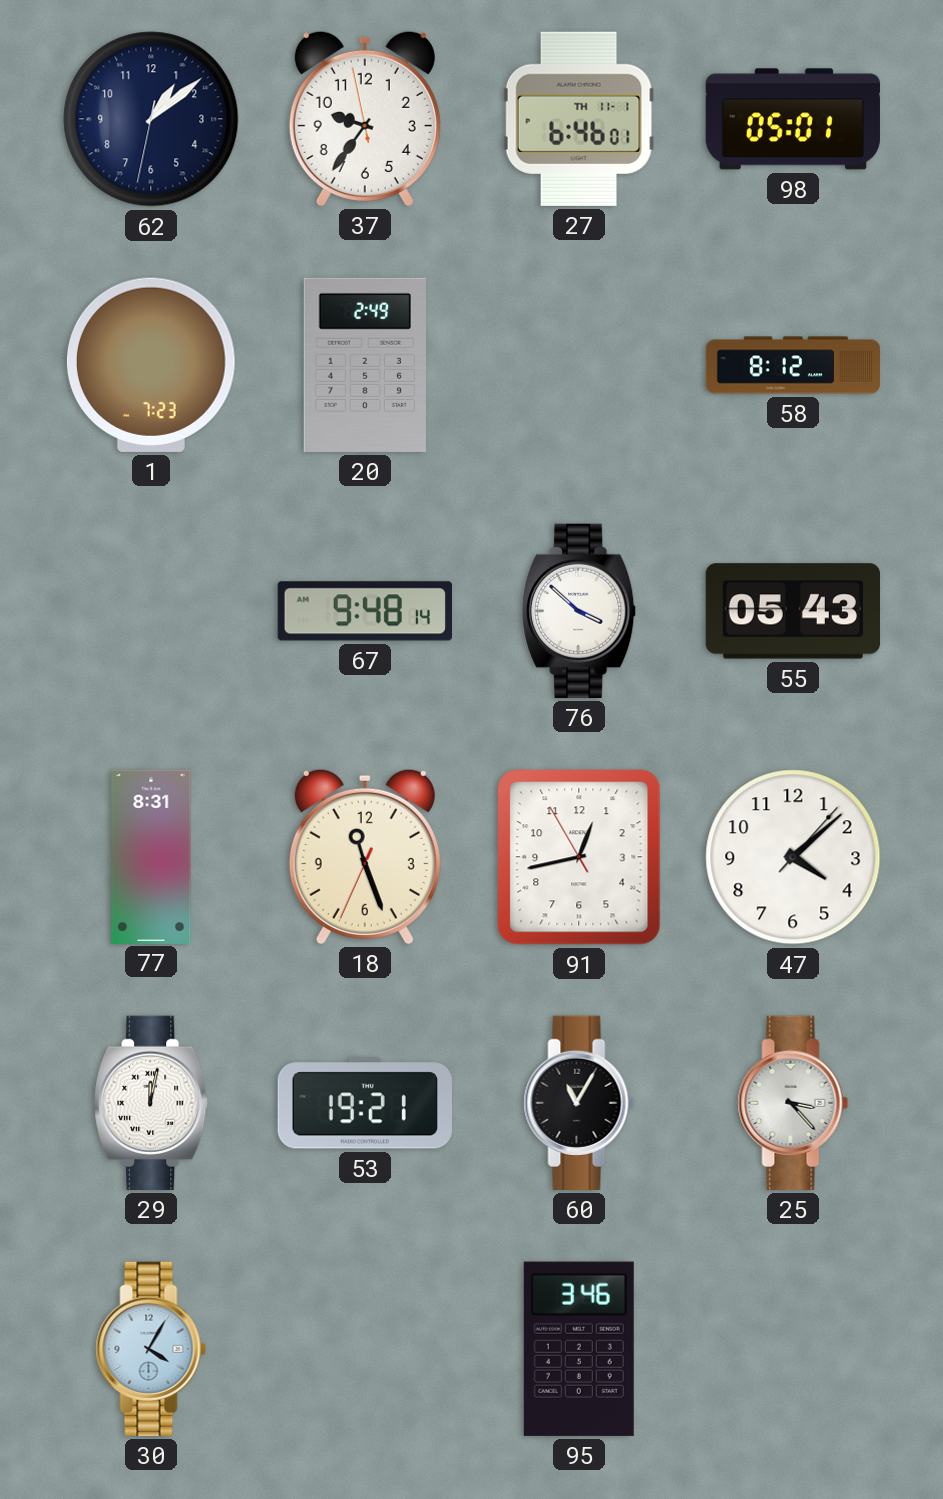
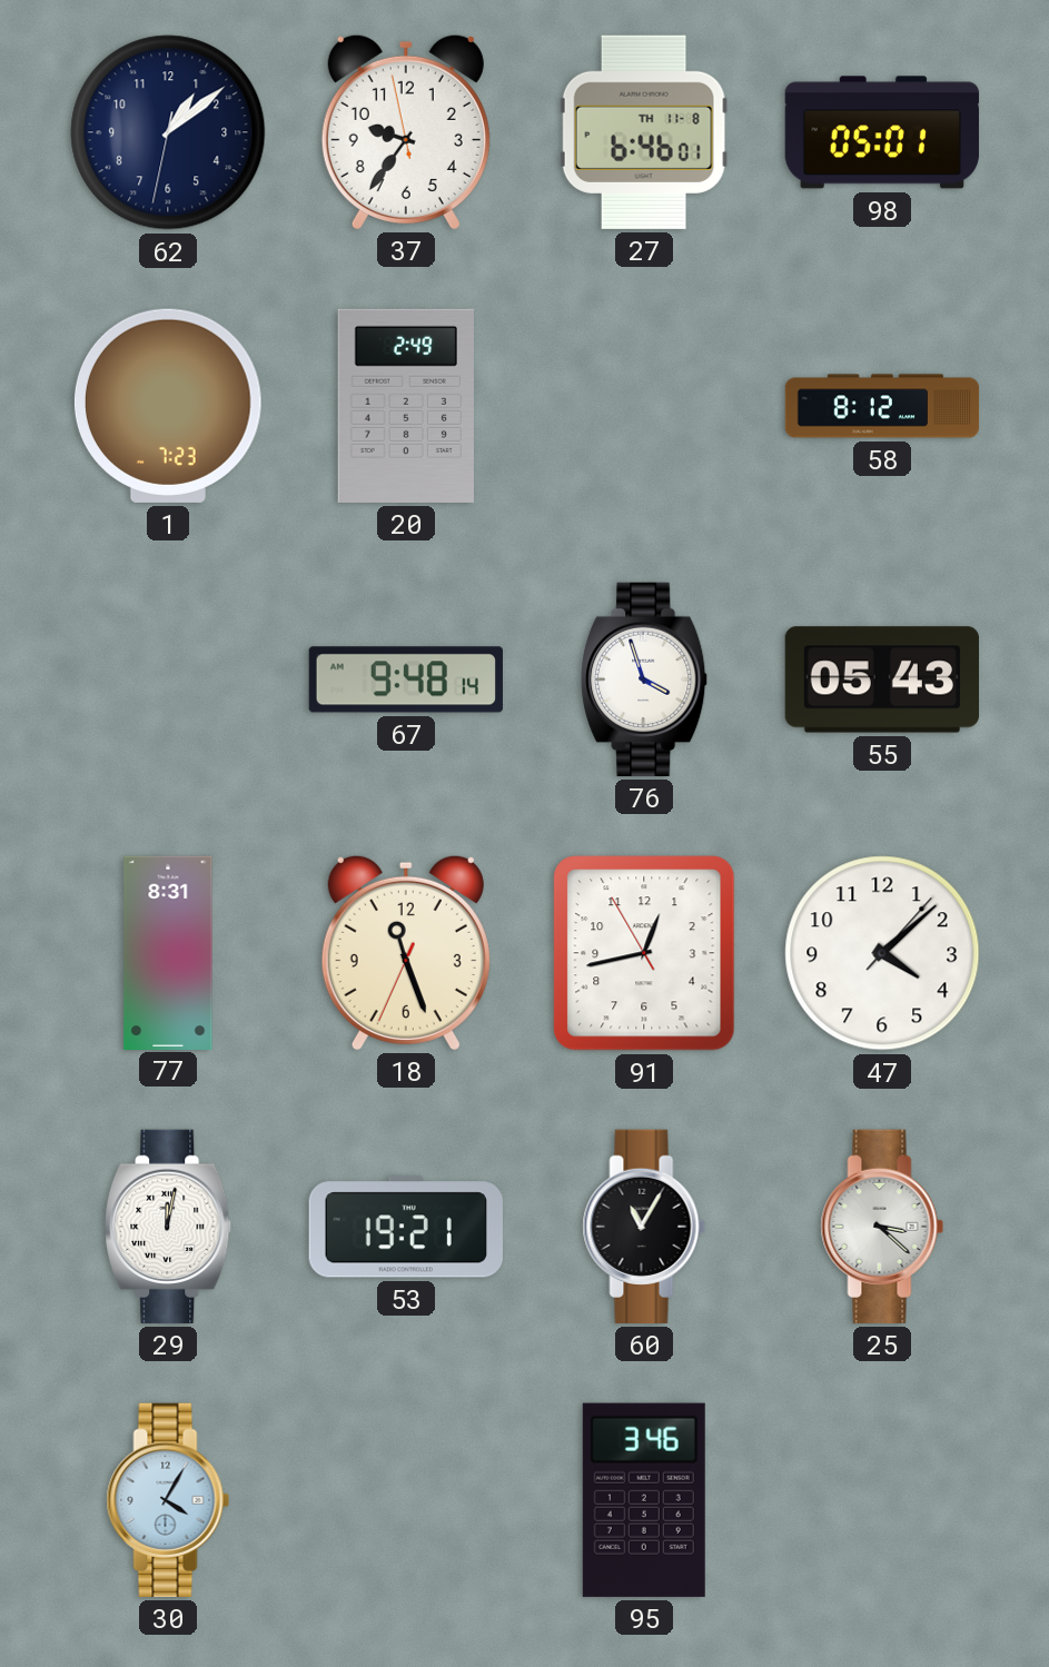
27 date: TH 11-1 -> TH 11-8
76: 3:52 -> 3:57
25: 3:23 -> 3:22
